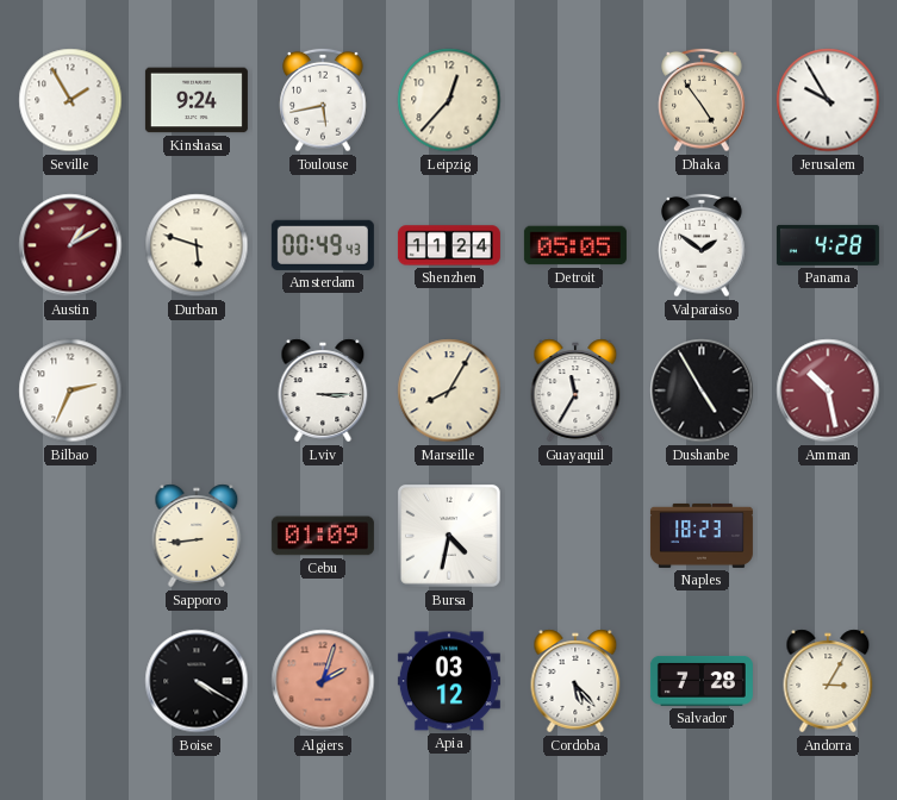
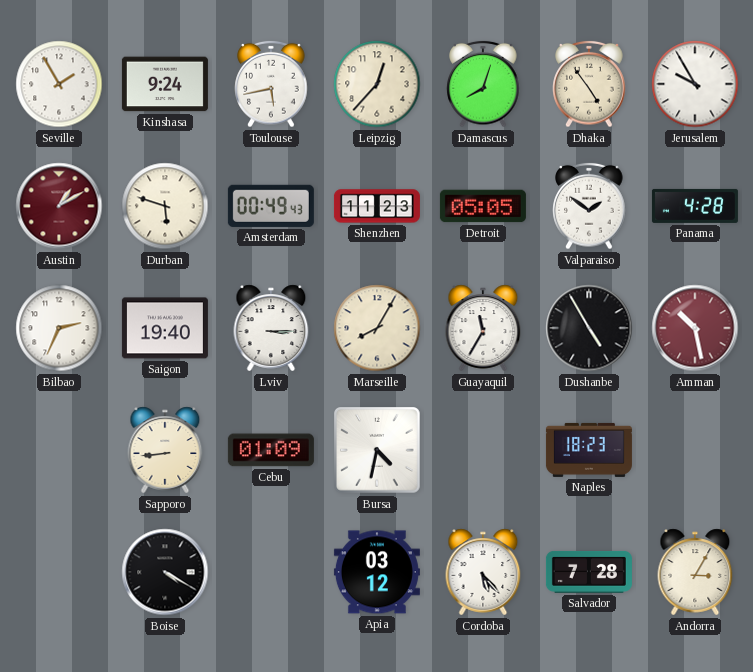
Damascus: none -> 8:03
Shenzhen: 11:24 -> 11:23
Saigon: none -> 19:40
Algiers: 2:03 -> none
